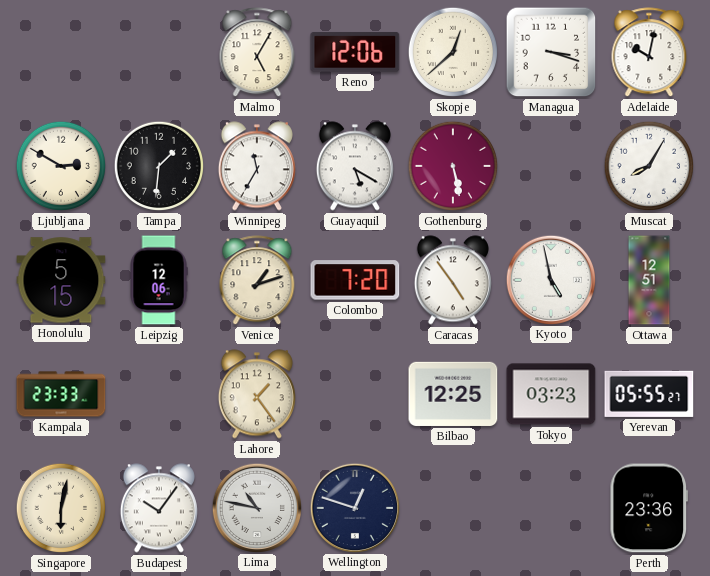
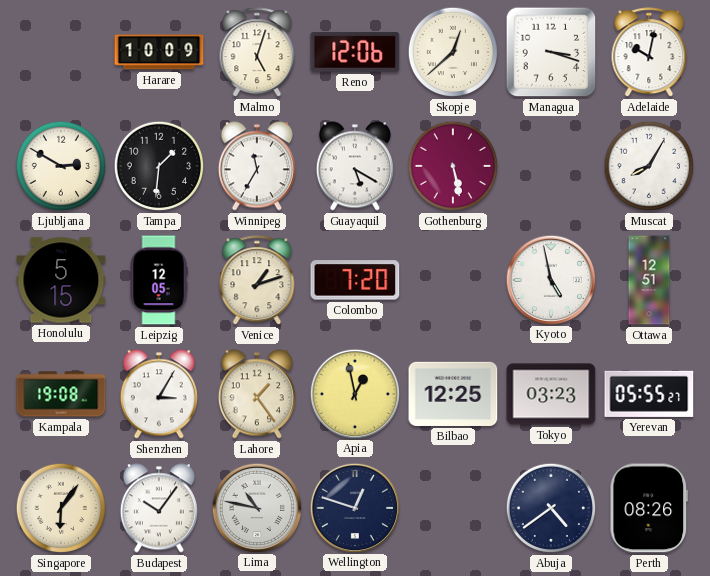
Harare: none -> 10:09
Malmo: 5:05 -> 5:03
Leipzig: 12:06 -> 12:05
Caracas: 4:54 -> none
Kampala: 23:33 -> 19:08
Shenzhen: none -> 3:05
Apia: none -> 12:58
Singapore: 6:02 -> 6:06
Abuja: none -> 4:39
Perth: 23:36 -> 08:26
